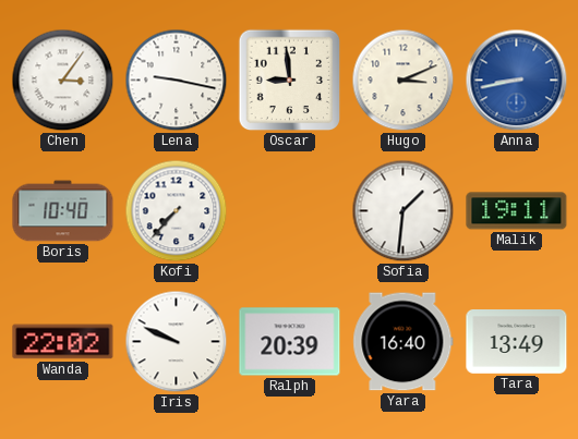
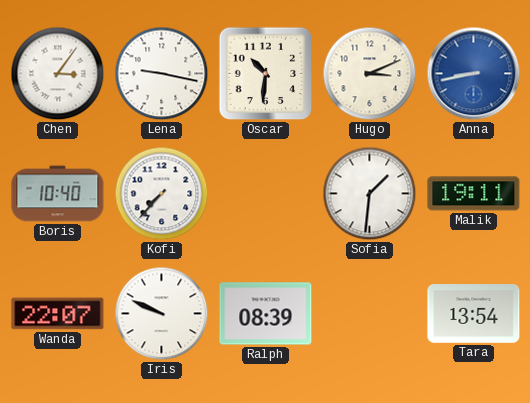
Oscar: 8:59 -> 10:31
Wanda: 22:02 -> 22:07
Ralph: 20:39 -> 08:39
Yara: 16:40 -> none
Tara: 13:49 -> 13:54
